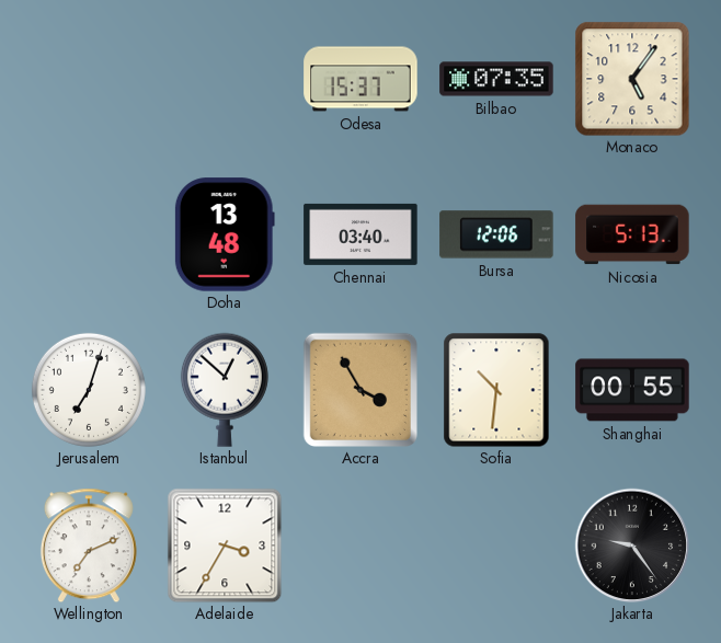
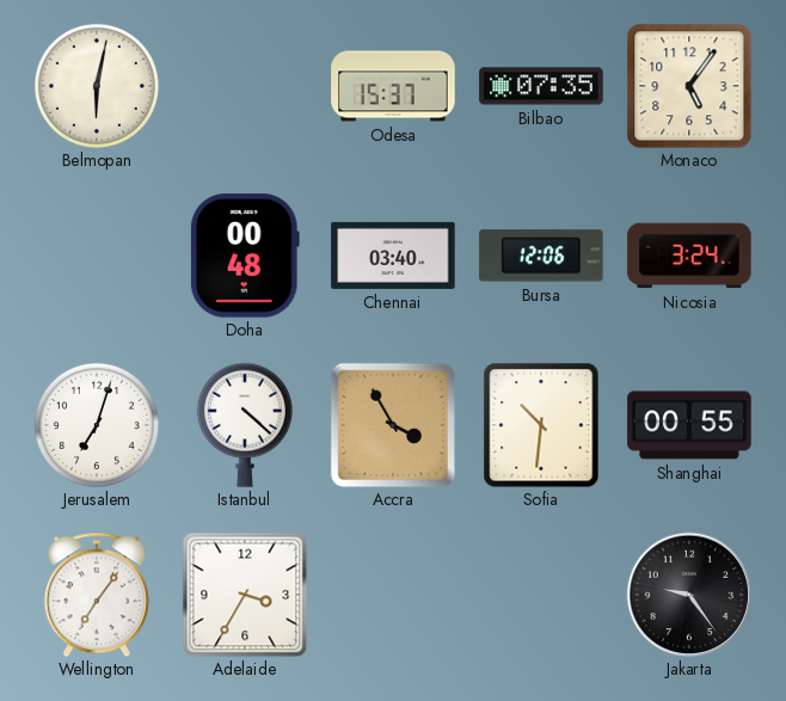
Belmopan: none -> 6:02
Doha: 13:48 -> 00:48
Nicosia: 5:13 -> 3:24
Istanbul: 12:52 -> 4:22
Wellington: 7:11 -> 7:06
